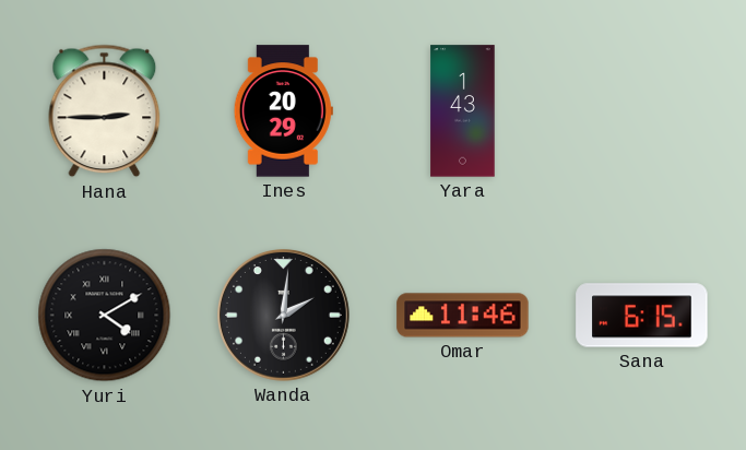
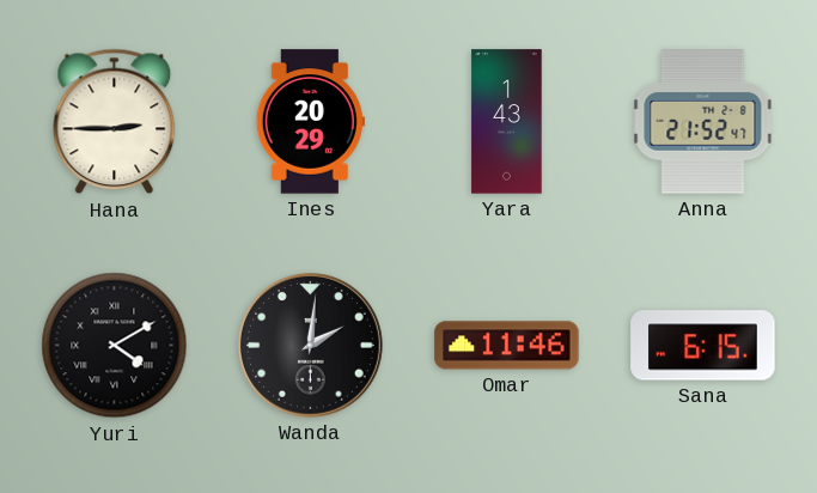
Anna: none -> 21:52
